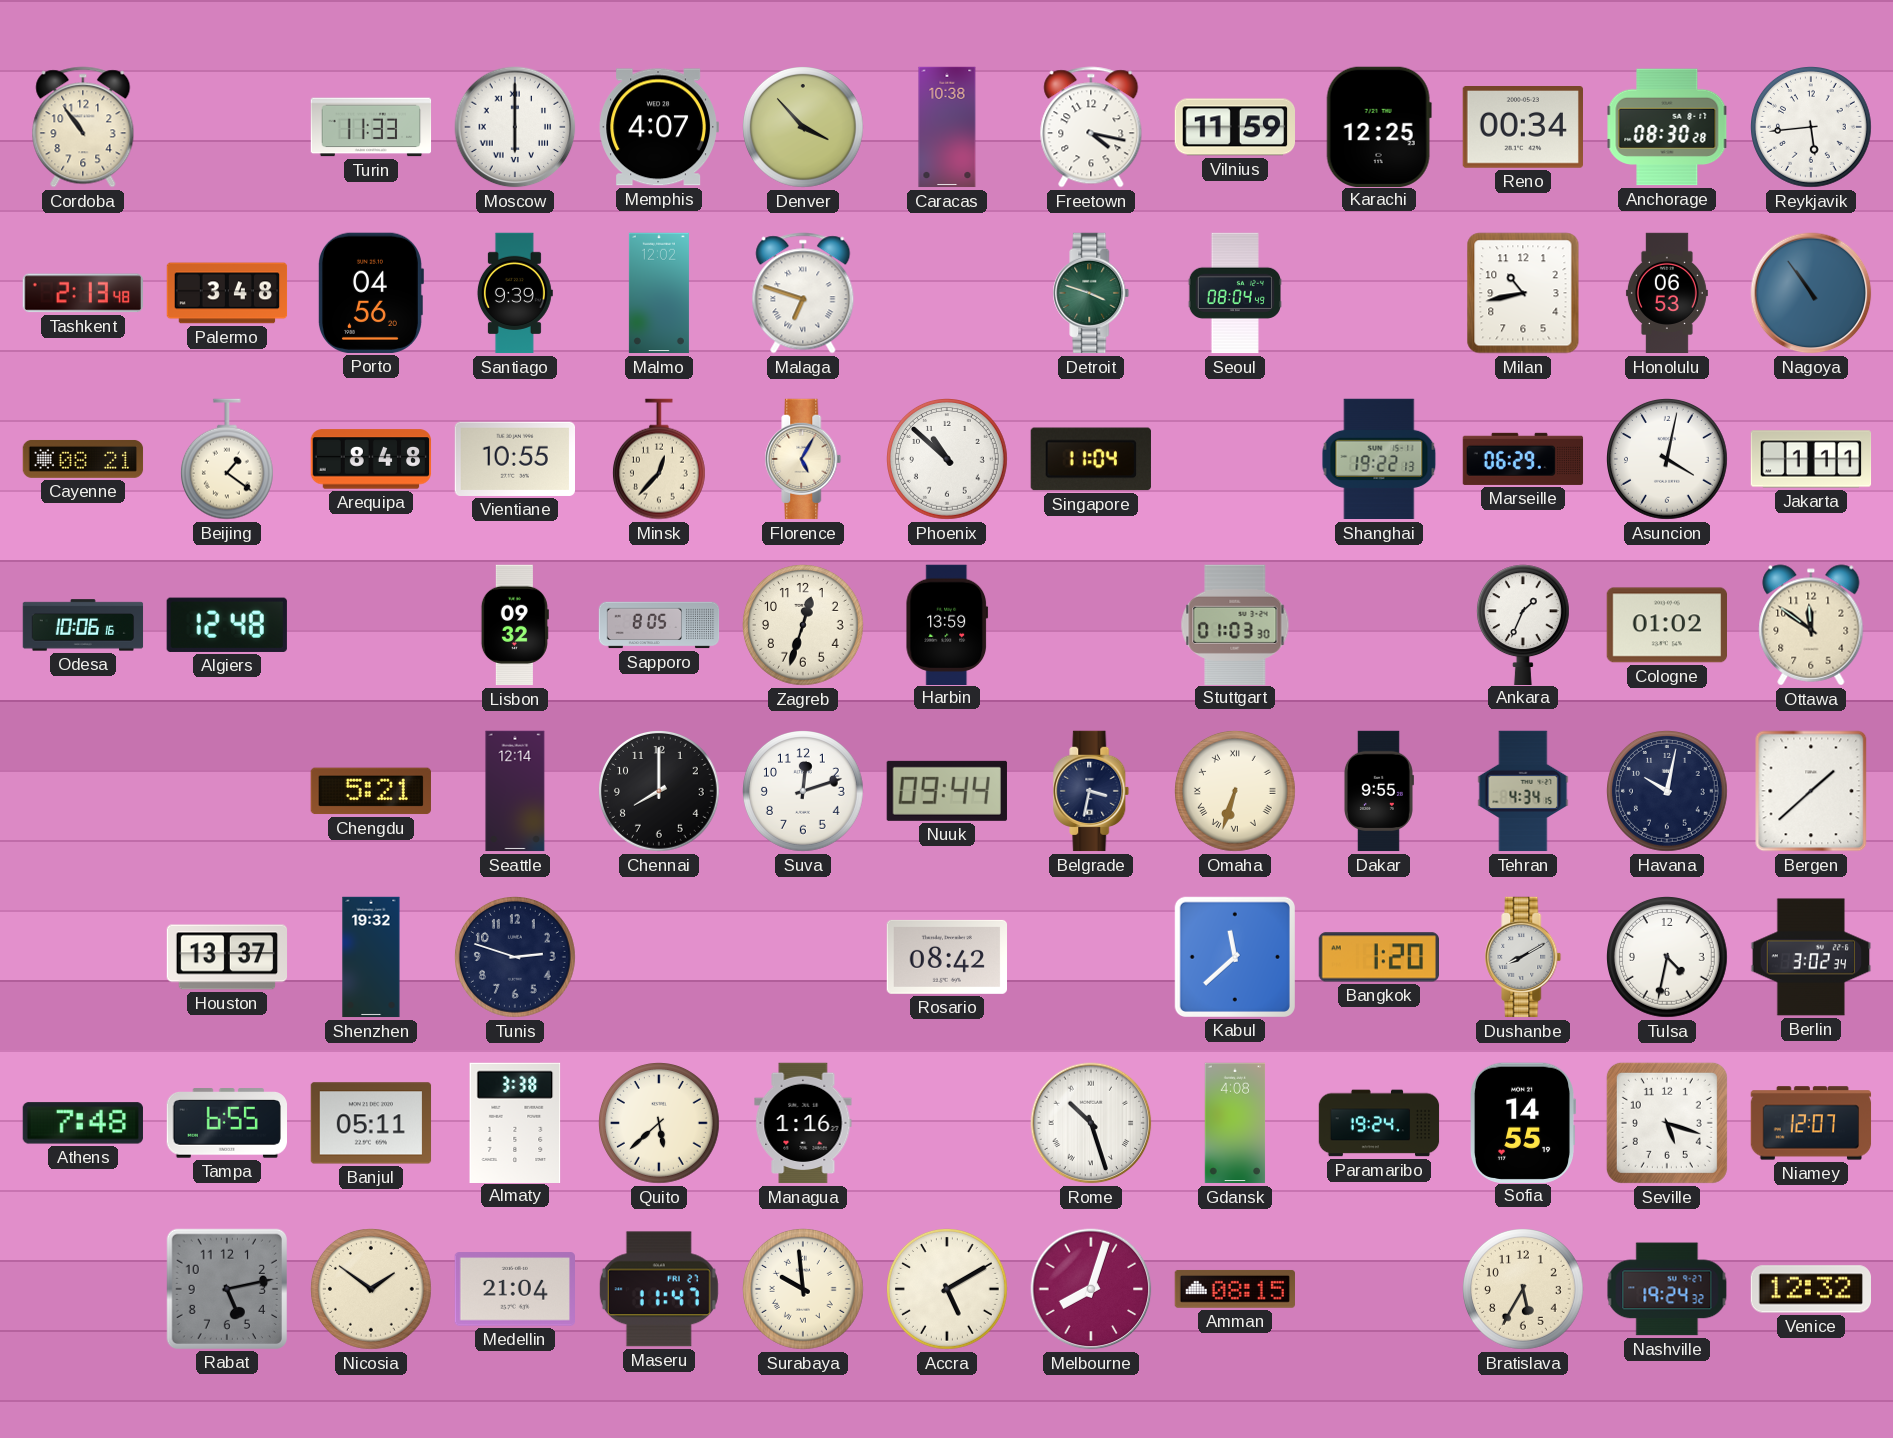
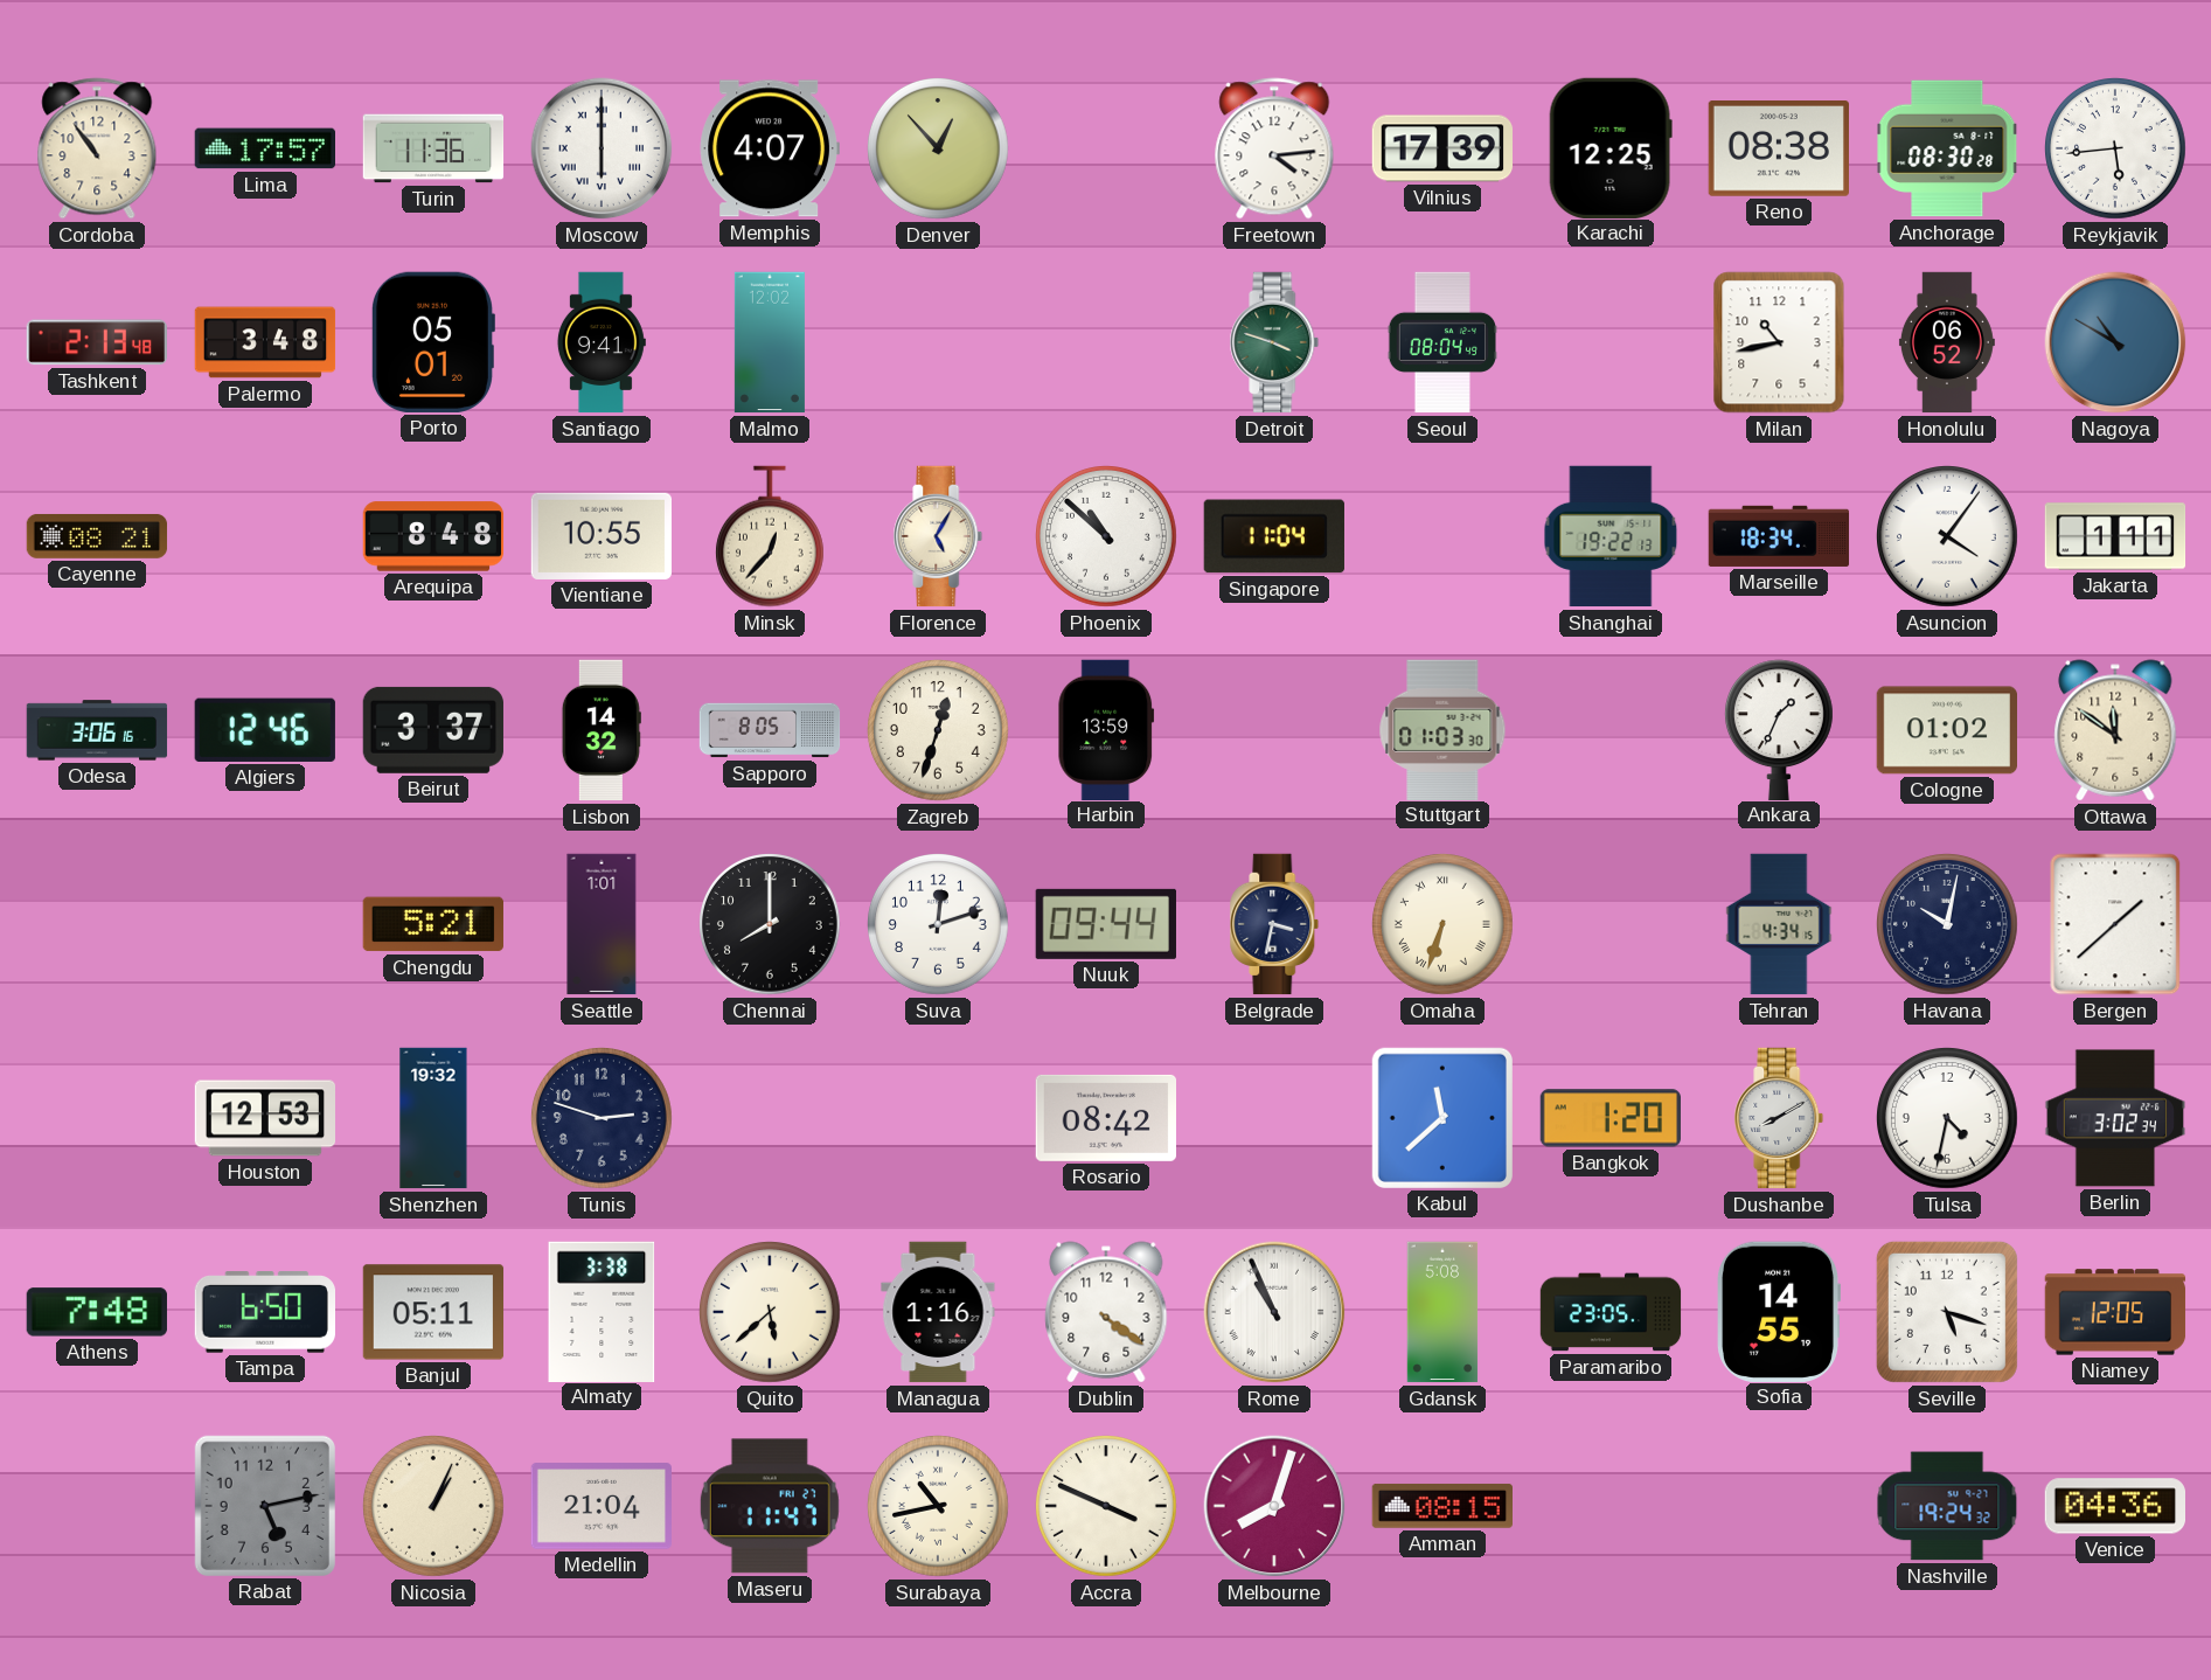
Lima: none -> 17:57
Turin: 11:33 -> 11:36
Denver: 3:53 -> 12:53
Caracas: 10:38 -> none
Freetown: 4:17 -> 4:14
Vilnius: 11:59 -> 17:39
Reno: 00:34 -> 08:38
Porto: 04:56 -> 05:01
Santiago: 9:39 -> 9:41
Malaga: 6:48 -> none
Honolulu: 06:53 -> 06:52
Nagoya: 10:54 -> 10:50
Beijing: 1:21 -> none
Marseille: 06:29 -> 18:34
Asuncion: 4:02 -> 4:06
Odesa: 10:06 -> 3:06
Algiers: 12:48 -> 12:46
Beirut: none -> 3:37
Lisbon: 09:32 -> 14:32
Seattle: 12:14 -> 1:01
Dakar: 9:55 -> none
Houston: 13:37 -> 12:53
Tampa: 6:55 -> 6:50
Dublin: none -> 4:21
Rome: 10:27 -> 10:56
Gdansk: 4:08 -> 5:08
Paramaribo: 19:24 -> 23:05
Niamey: 12:07 -> 12:05
Nicosia: 1:51 -> 1:04
Surabaya: 9:59 -> 10:43
Accra: 5:10 -> 3:49
Bratislava: 5:35 -> none
Venice: 12:32 -> 04:36
